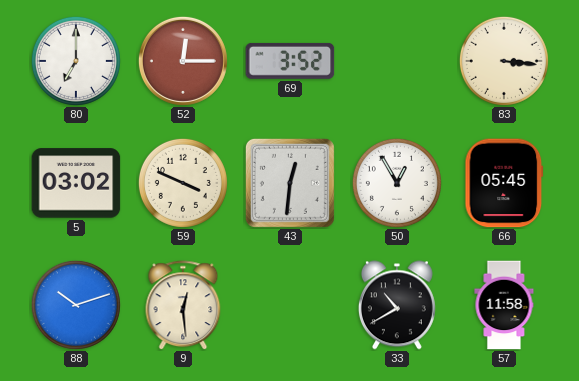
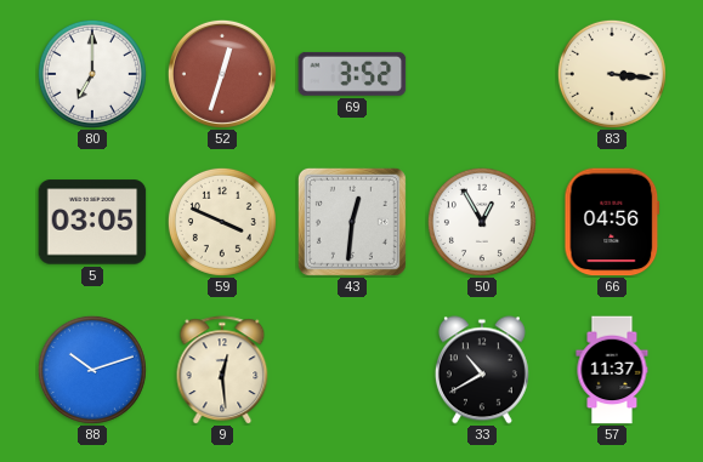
52: 12:15 -> 12:33
5: 03:02 -> 03:05
66: 05:45 -> 04:56
57: 11:58 -> 11:37
